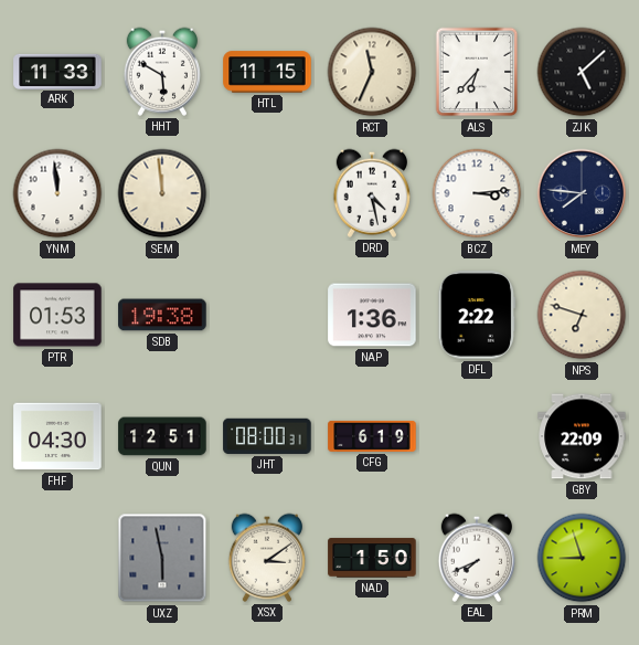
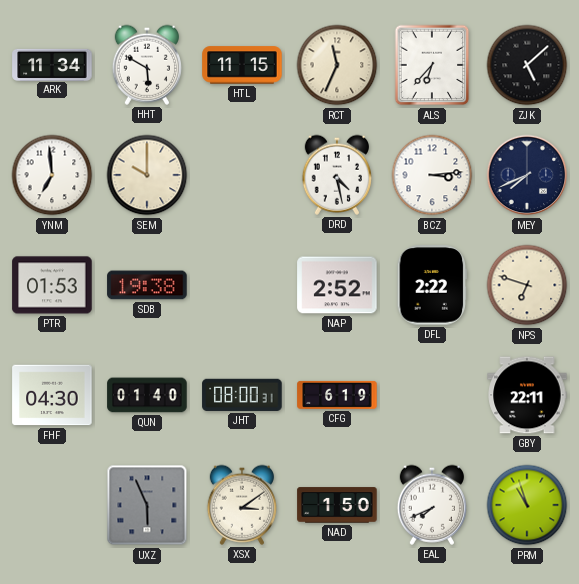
ARK: 11:33 -> 11:34
YNM: 11:59 -> 6:59
SEM: 11:59 -> 10:00
MEY: 7:46 -> 7:41
NAP: 1:36 -> 2:52
QUN: 12:51 -> 01:40
GBY: 22:09 -> 22:11
UXZ: 5:58 -> 5:56
PRM: 8:57 -> 10:57
